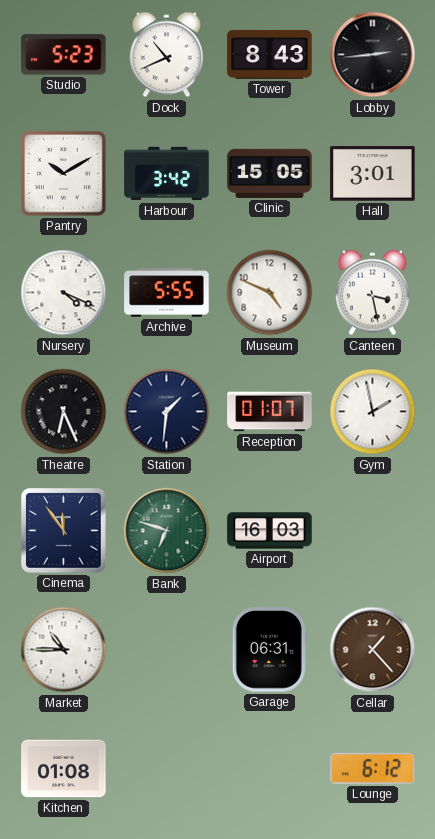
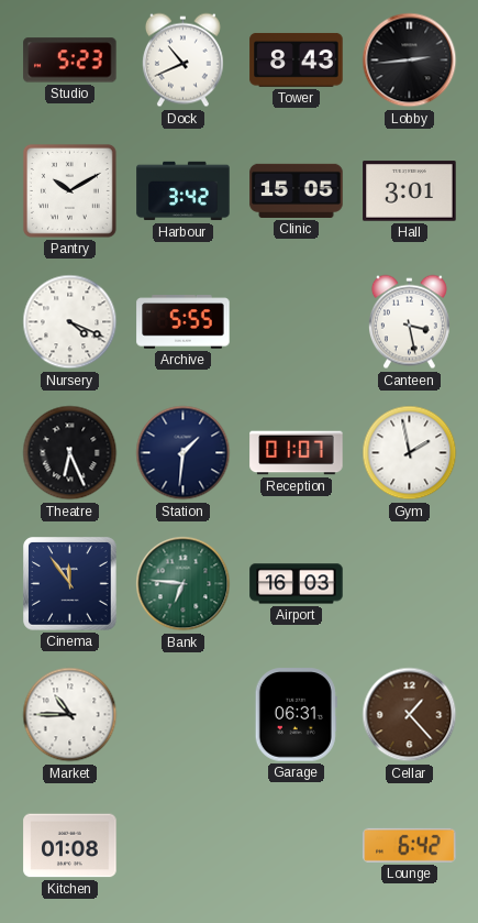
Museum: 4:49 -> none
Bank: 6:48 -> 6:46
Lounge: 6:12 -> 6:42
